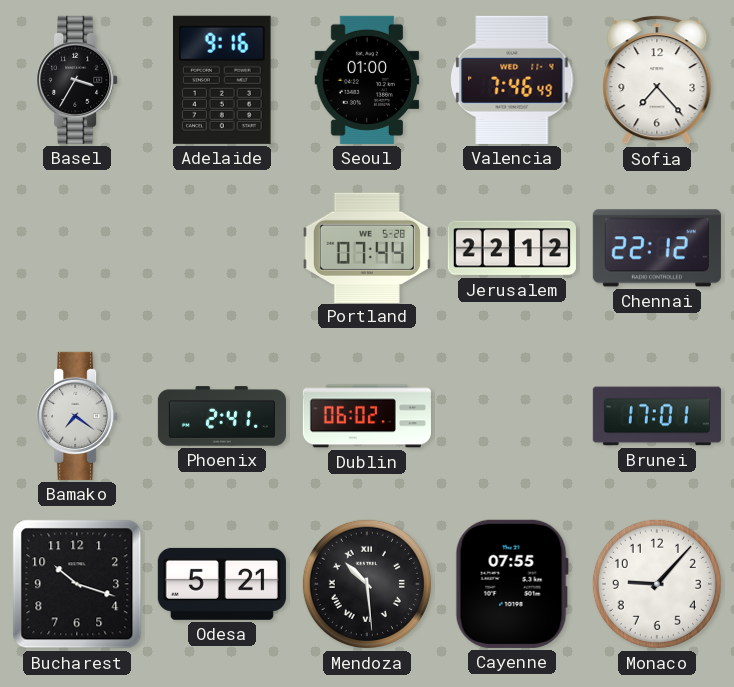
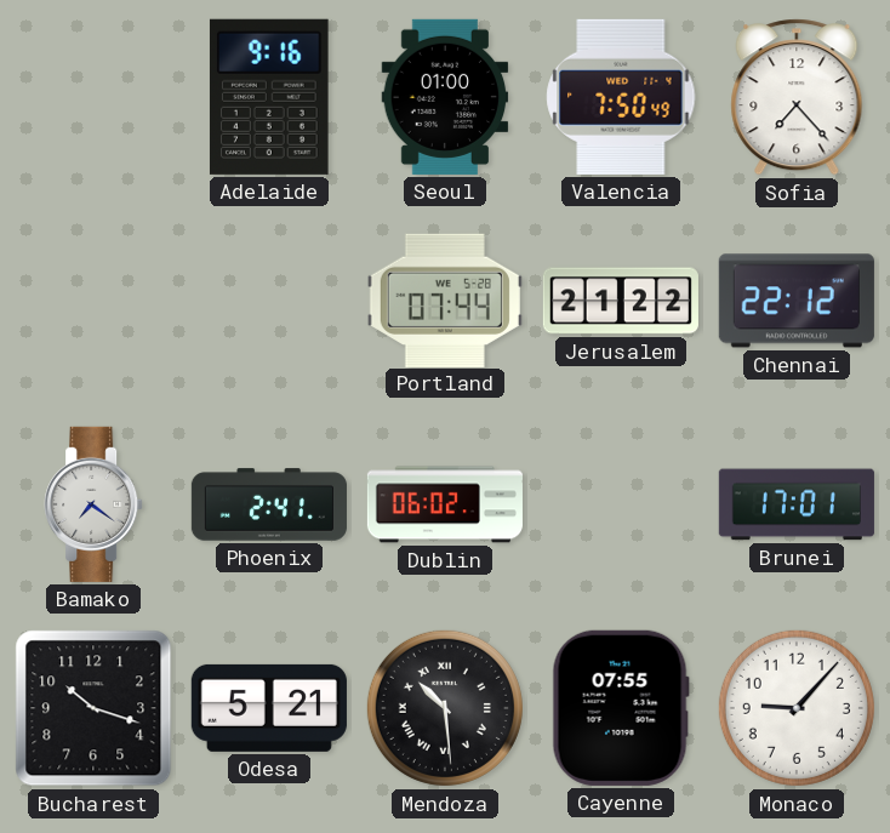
Basel: 3:35 -> none
Valencia: 7:46 -> 7:50
Jerusalem: 22:12 -> 21:22
